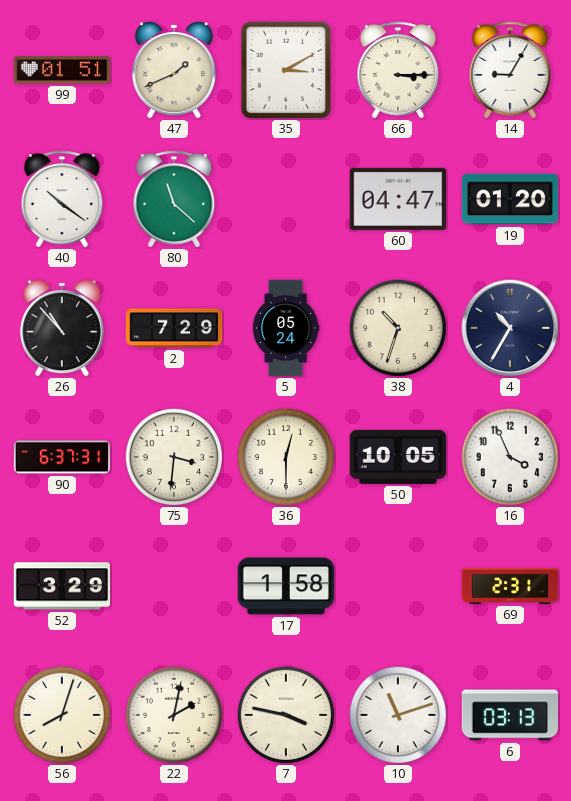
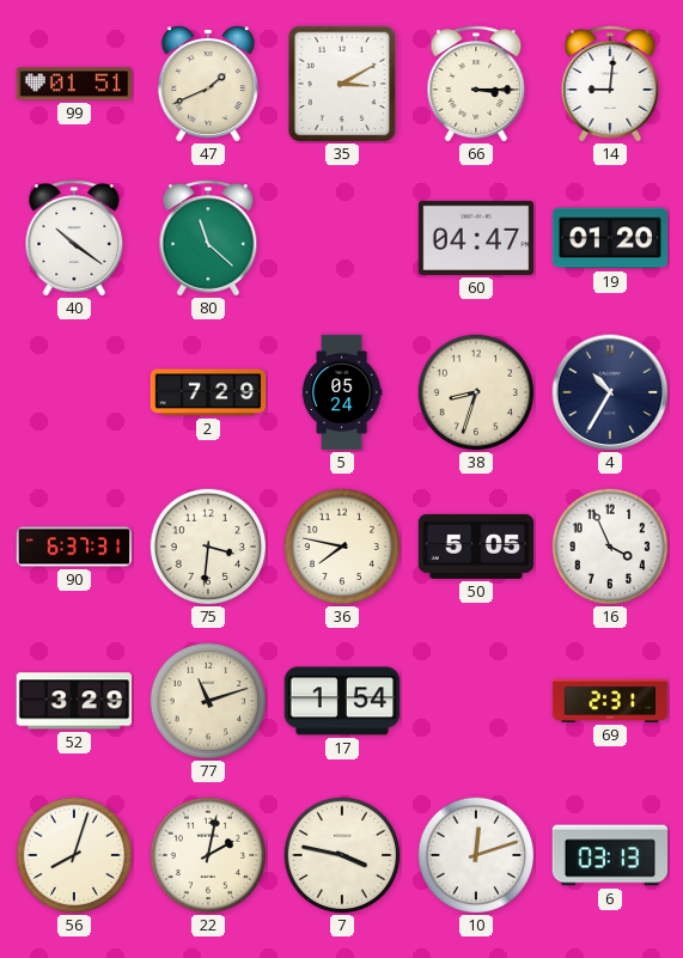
14: 9:05 -> 9:01
26: 10:53 -> none
38: 10:33 -> 8:33
36: 12:30 -> 7:47
50: 10:05 -> 5:05
77: none -> 11:12
17: 1:58 -> 1:54
10: 11:12 -> 12:12
